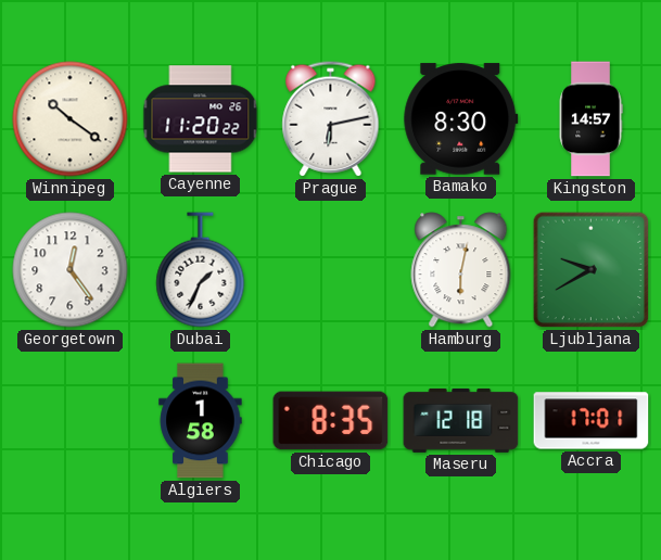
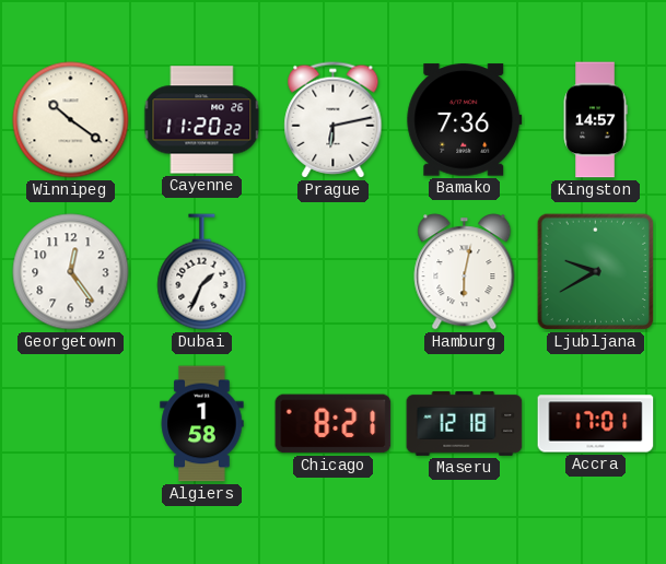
Bamako: 8:30 -> 7:36
Chicago: 8:35 -> 8:21
